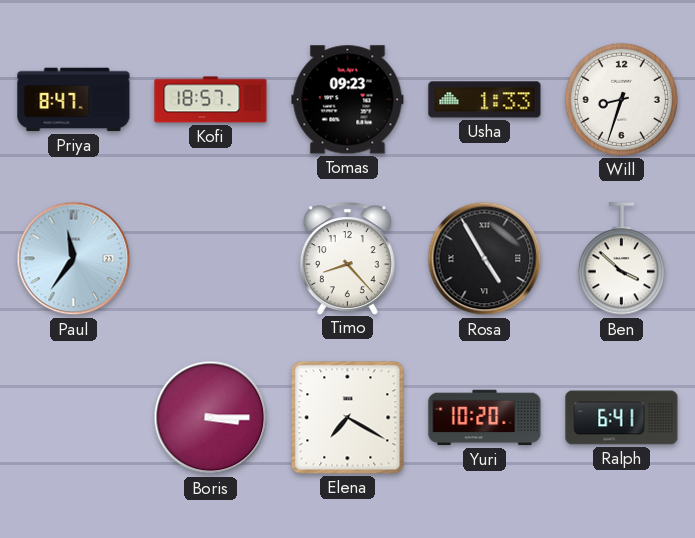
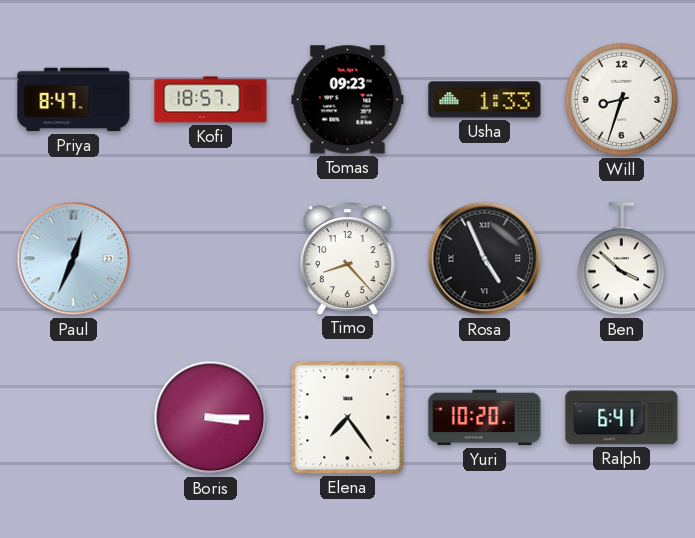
Paul: 11:36 -> 12:34
Rosa: 4:55 -> 4:56
Elena: 7:20 -> 7:24
